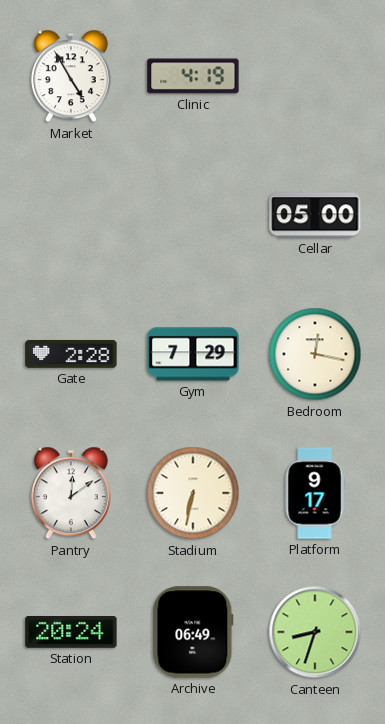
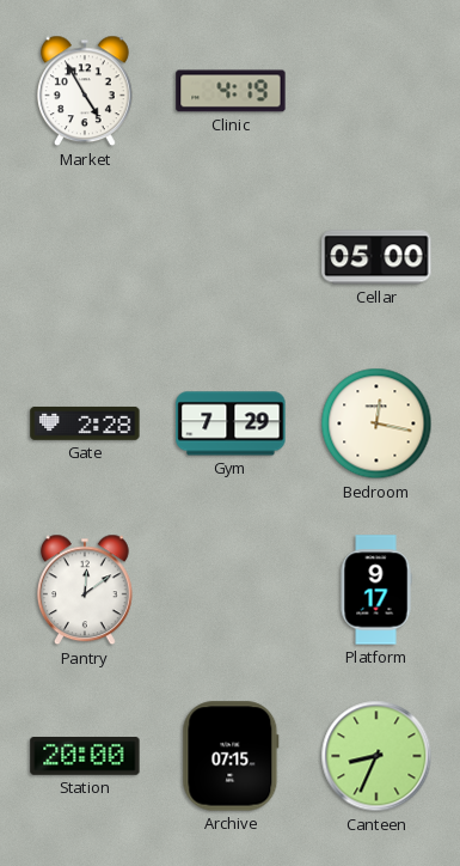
Stadium: 6:32 -> none
Station: 20:24 -> 20:00
Archive: 06:49 -> 07:15
Canteen: 8:33 -> 8:34
